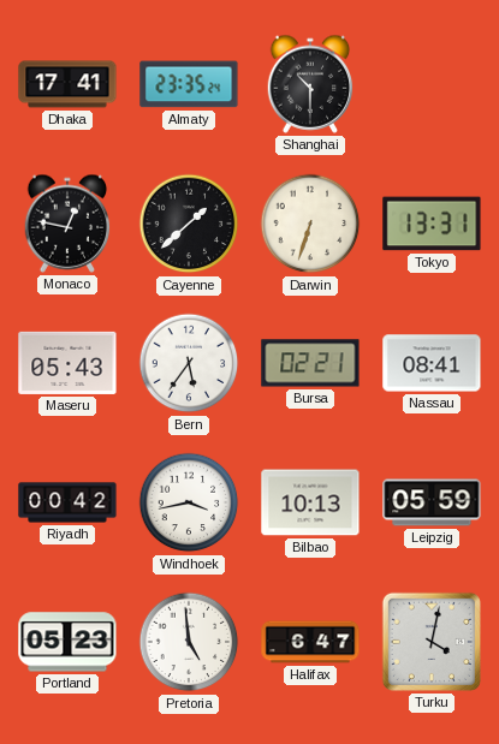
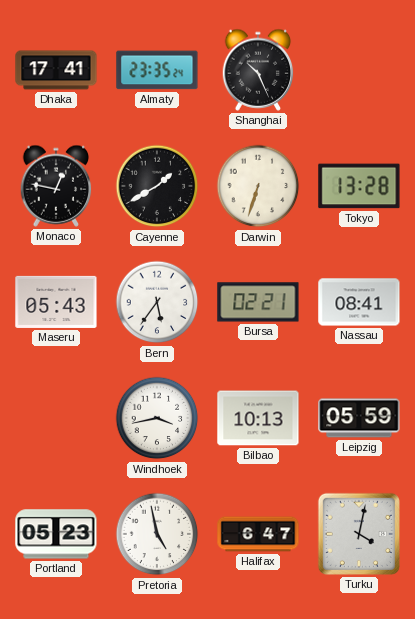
Shanghai: 10:30 -> 10:26
Cayenne: 1:38 -> 1:40
Tokyo: 13:31 -> 13:28
Riyadh: 00:42 -> none
Pretoria: 4:59 -> 4:58
